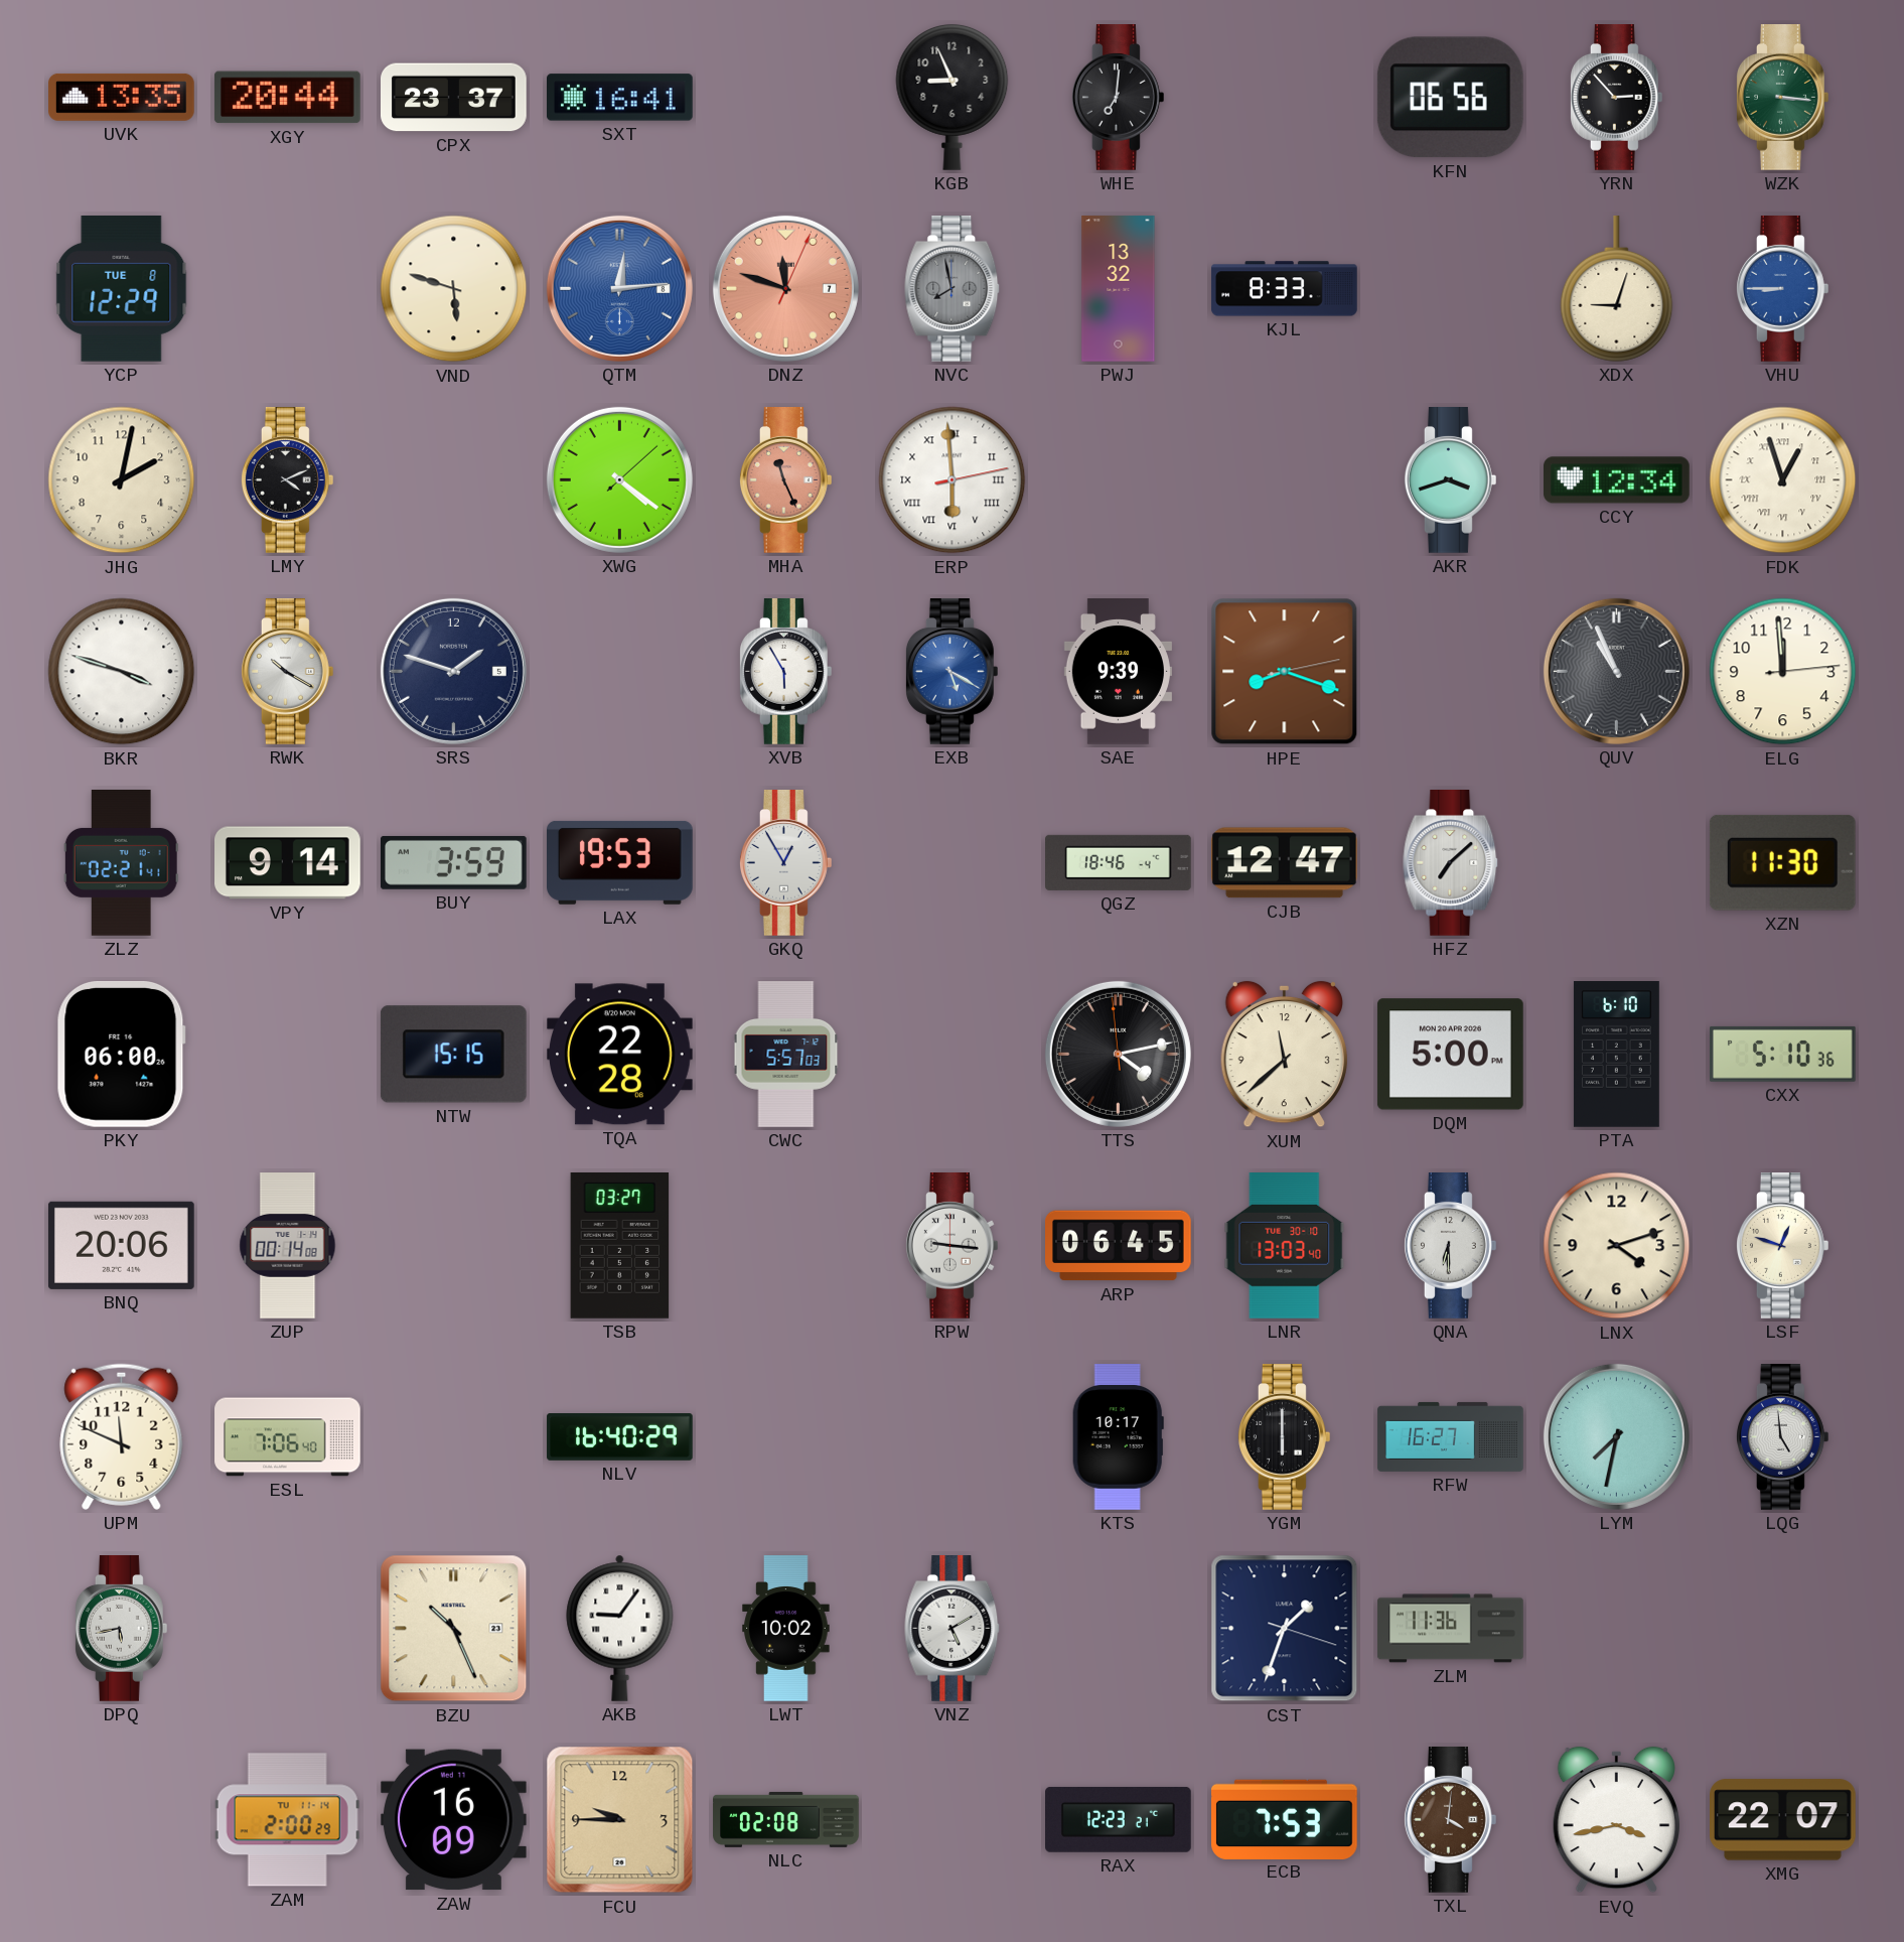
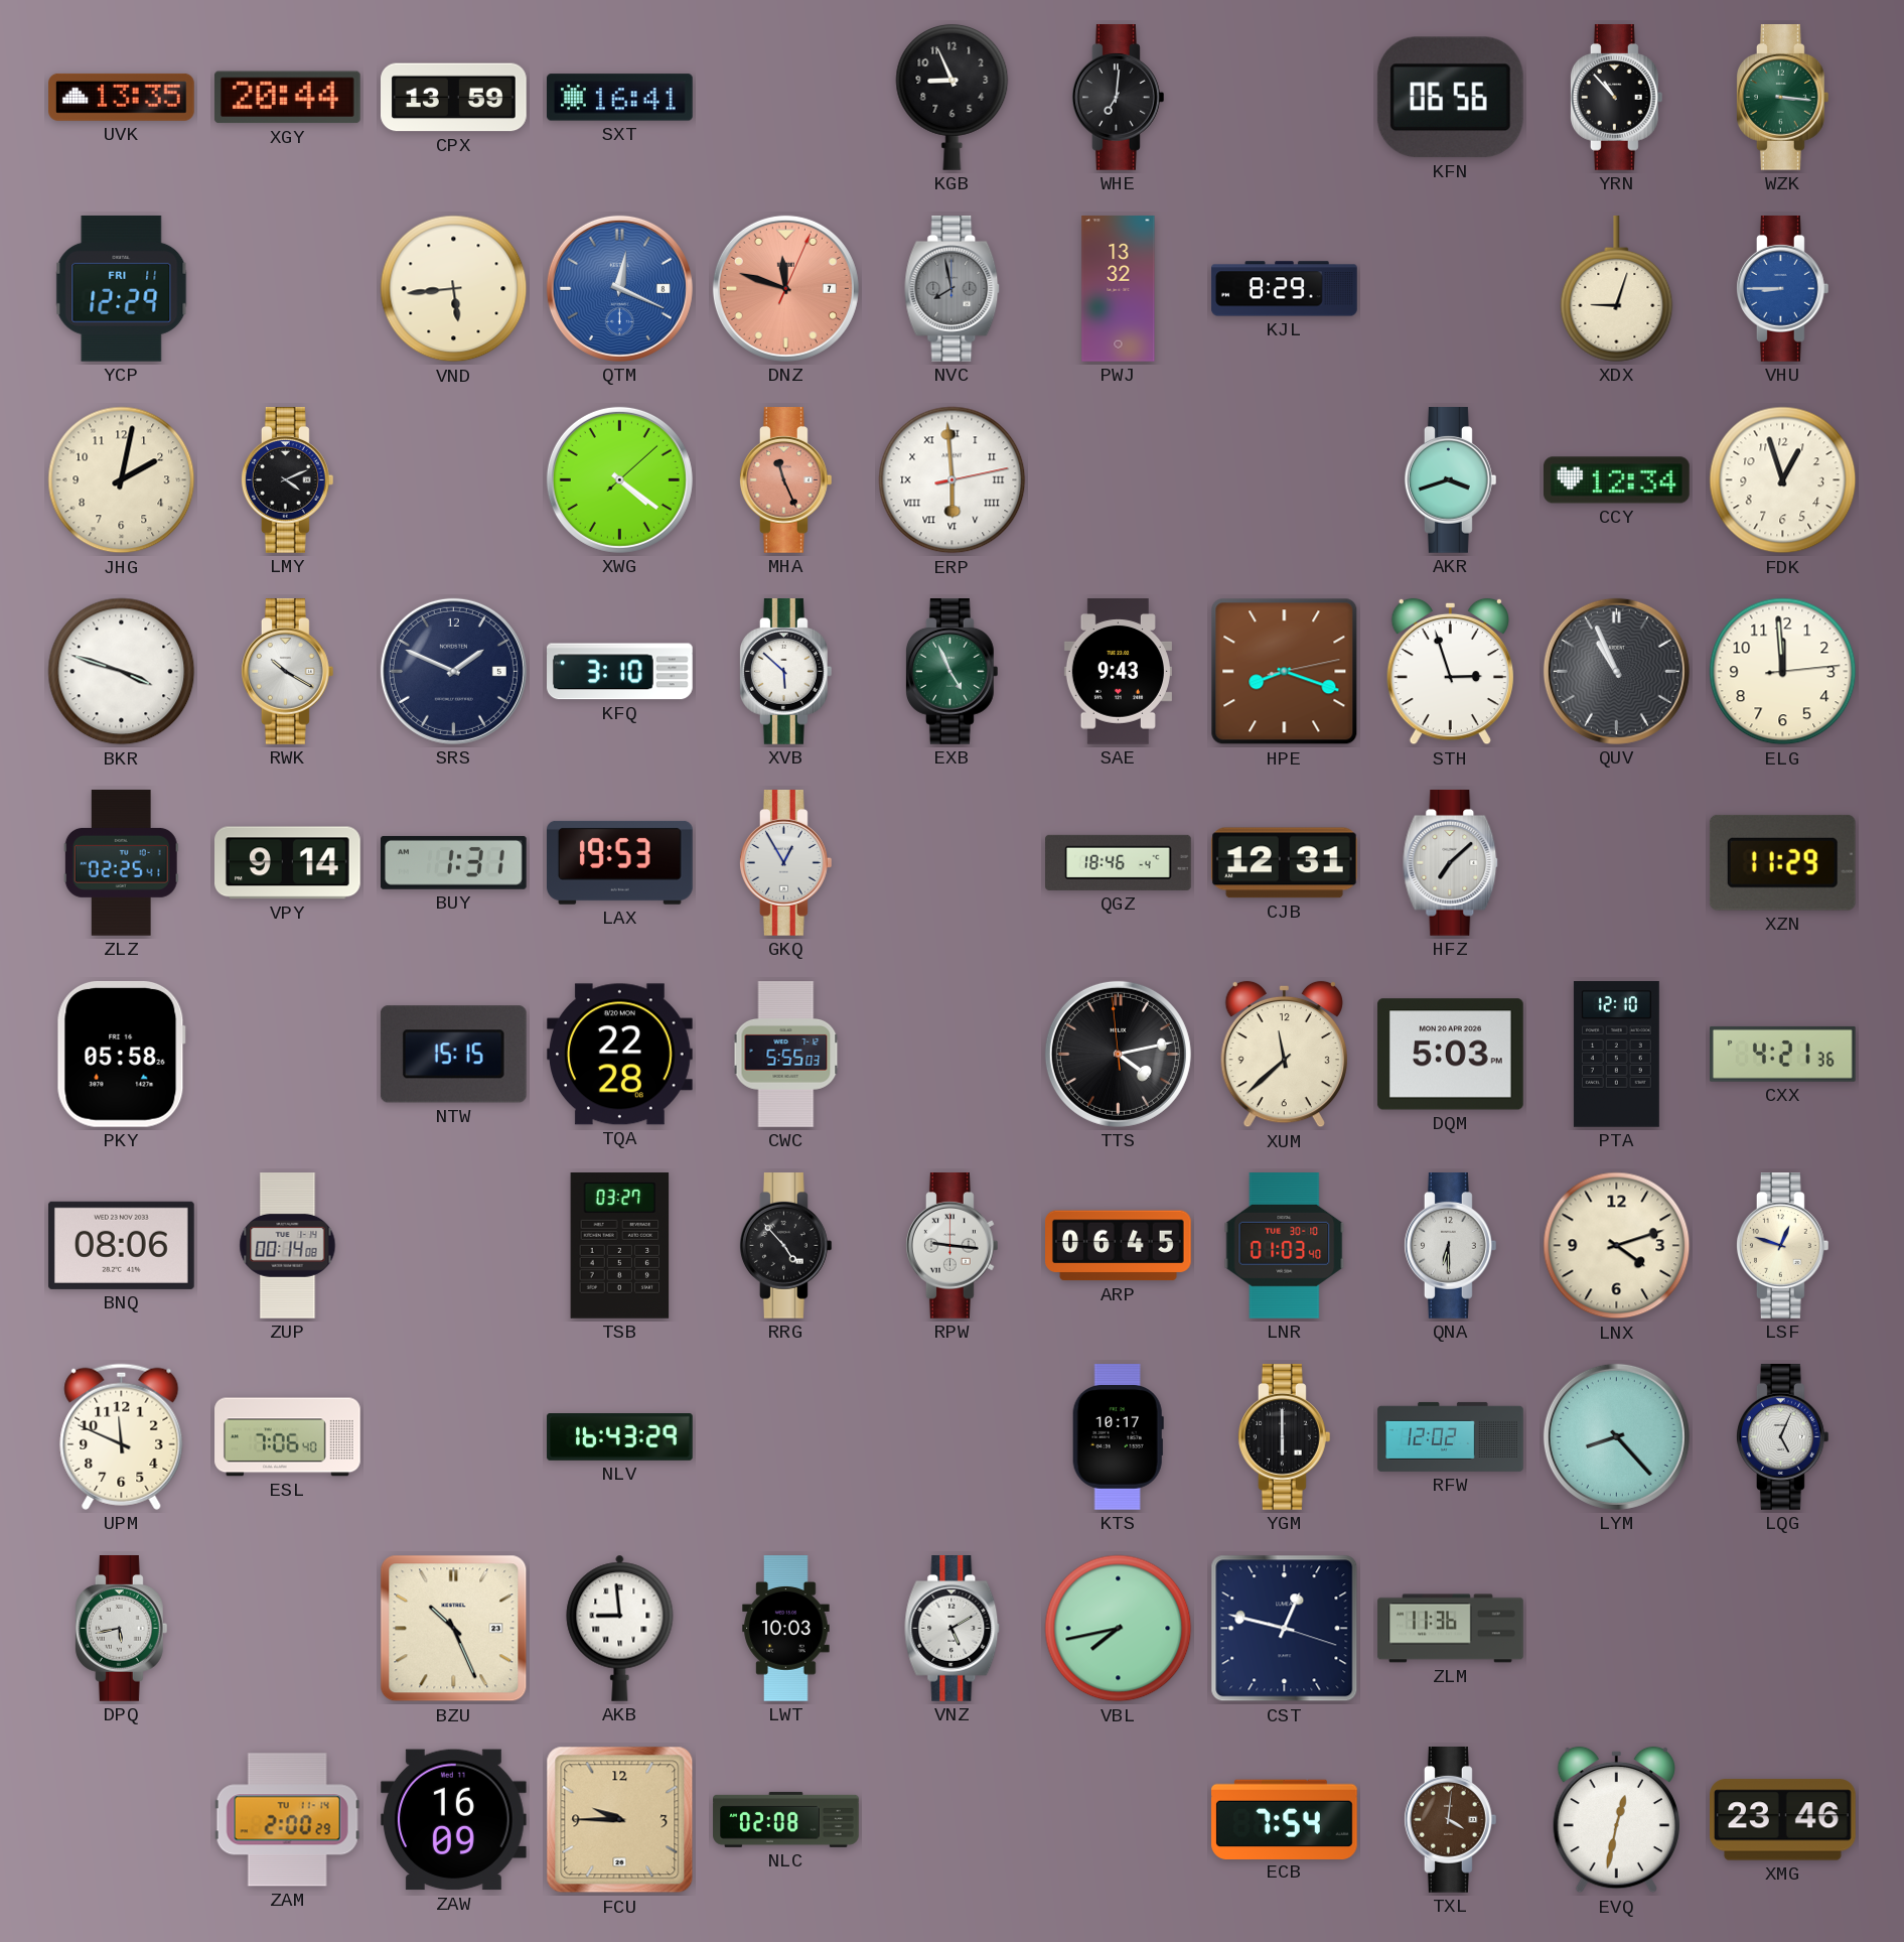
CPX: 23:37 -> 13:59
YRN: 2:53 -> 10:53
YCP date: TUE 8 -> FRI 11
VND: 5:48 -> 5:44
QTM: 12:14 -> 12:19
KJL: 8:33 -> 8:29
FDK numerals: Roman -> Arabic
SRS: 1:48 -> 1:49
KFQ: none -> 3:10
XVB: 5:55 -> 5:52
EXB: 5:20 -> 4:56
EXB dial: blue -> green
SAE: 9:39 -> 9:43
STH: none -> 2:57
ZLZ: 02:21 -> 02:25
BUY: 3:59 -> 1:31
CJB: 12:47 -> 12:31
XZN: 11:30 -> 11:29
PKY: 06:00 -> 05:58
CWC: 5:57 -> 5:55
DQM: 5:00 -> 5:03
PTA: 6:10 -> 12:10
CXX: 5:10 -> 4:21
BNQ: 20:06 -> 08:06
RRG: none -> 4:53
LNR: 13:03 -> 01:03
NLV: 16:40 -> 16:43
RFW: 16:27 -> 12:02
LYM: 7:32 -> 8:23
LQG: 4:59 -> 5:04
AKB: 9:06 -> 8:59
LWT: 10:02 -> 10:03
VBL: none -> 7:43
CST: 1:33 -> 12:47
RAX: 12:23 -> none
ECB: 7:53 -> 7:54
EVQ: 3:43 -> 12:32
XMG: 22:07 -> 23:46
